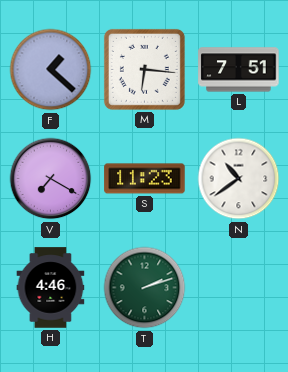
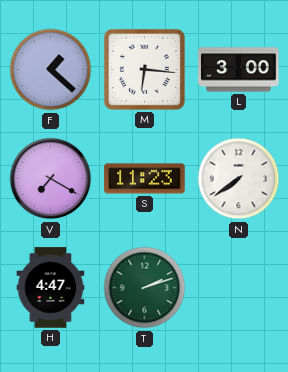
L: 7:51 -> 3:00
N: 10:39 -> 7:39
H: 4:46 -> 4:47
